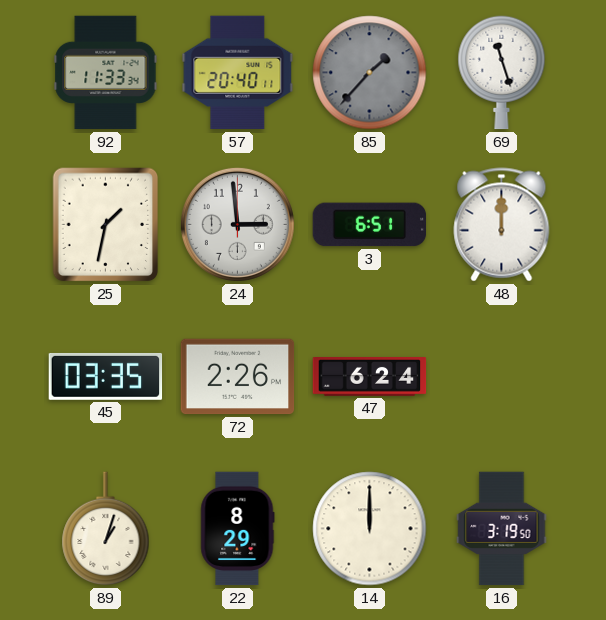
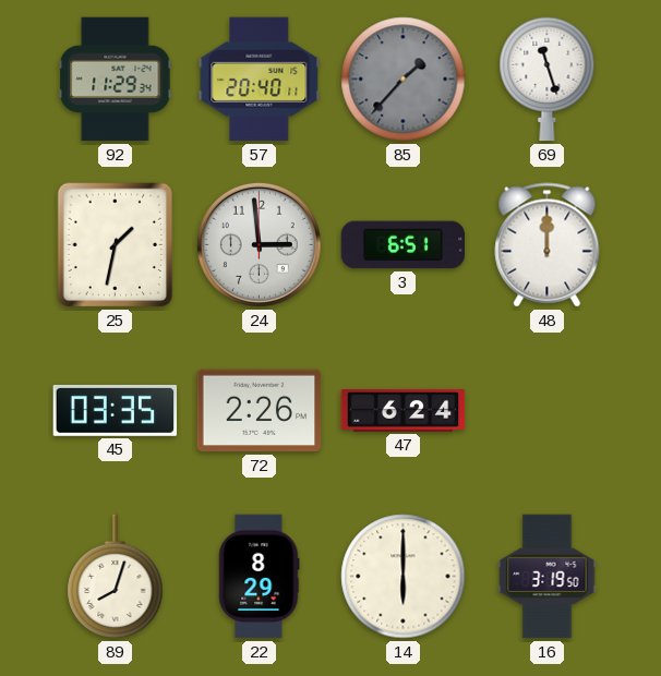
92: 11:33 -> 11:29
89: 1:03 -> 8:03
14: 12:00 -> 6:00
